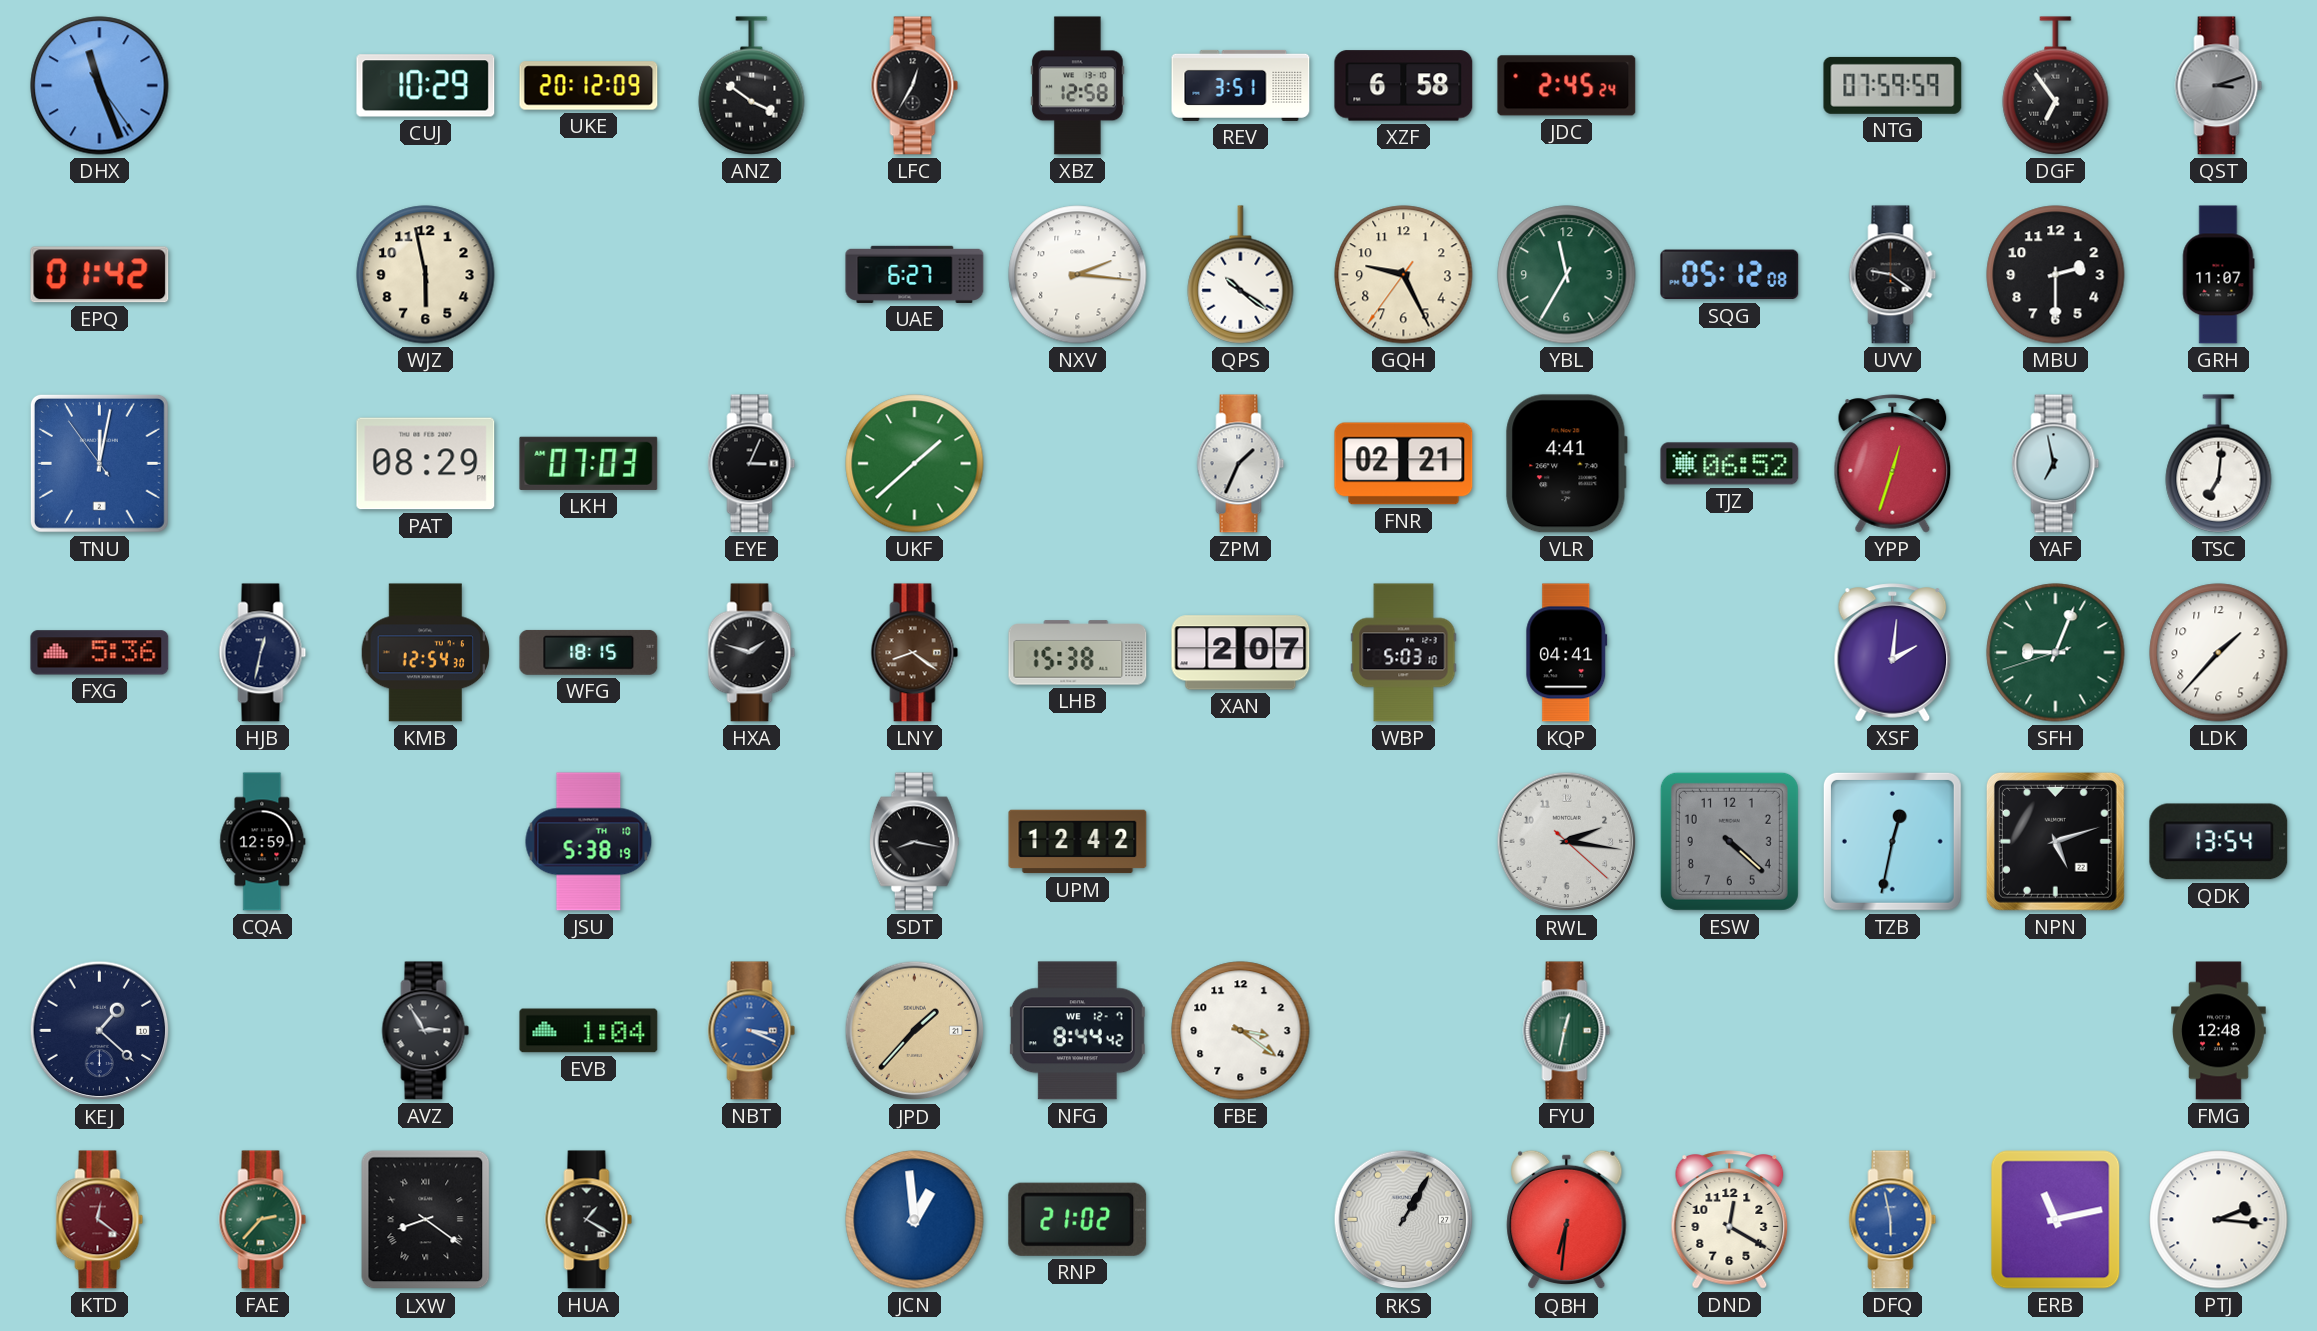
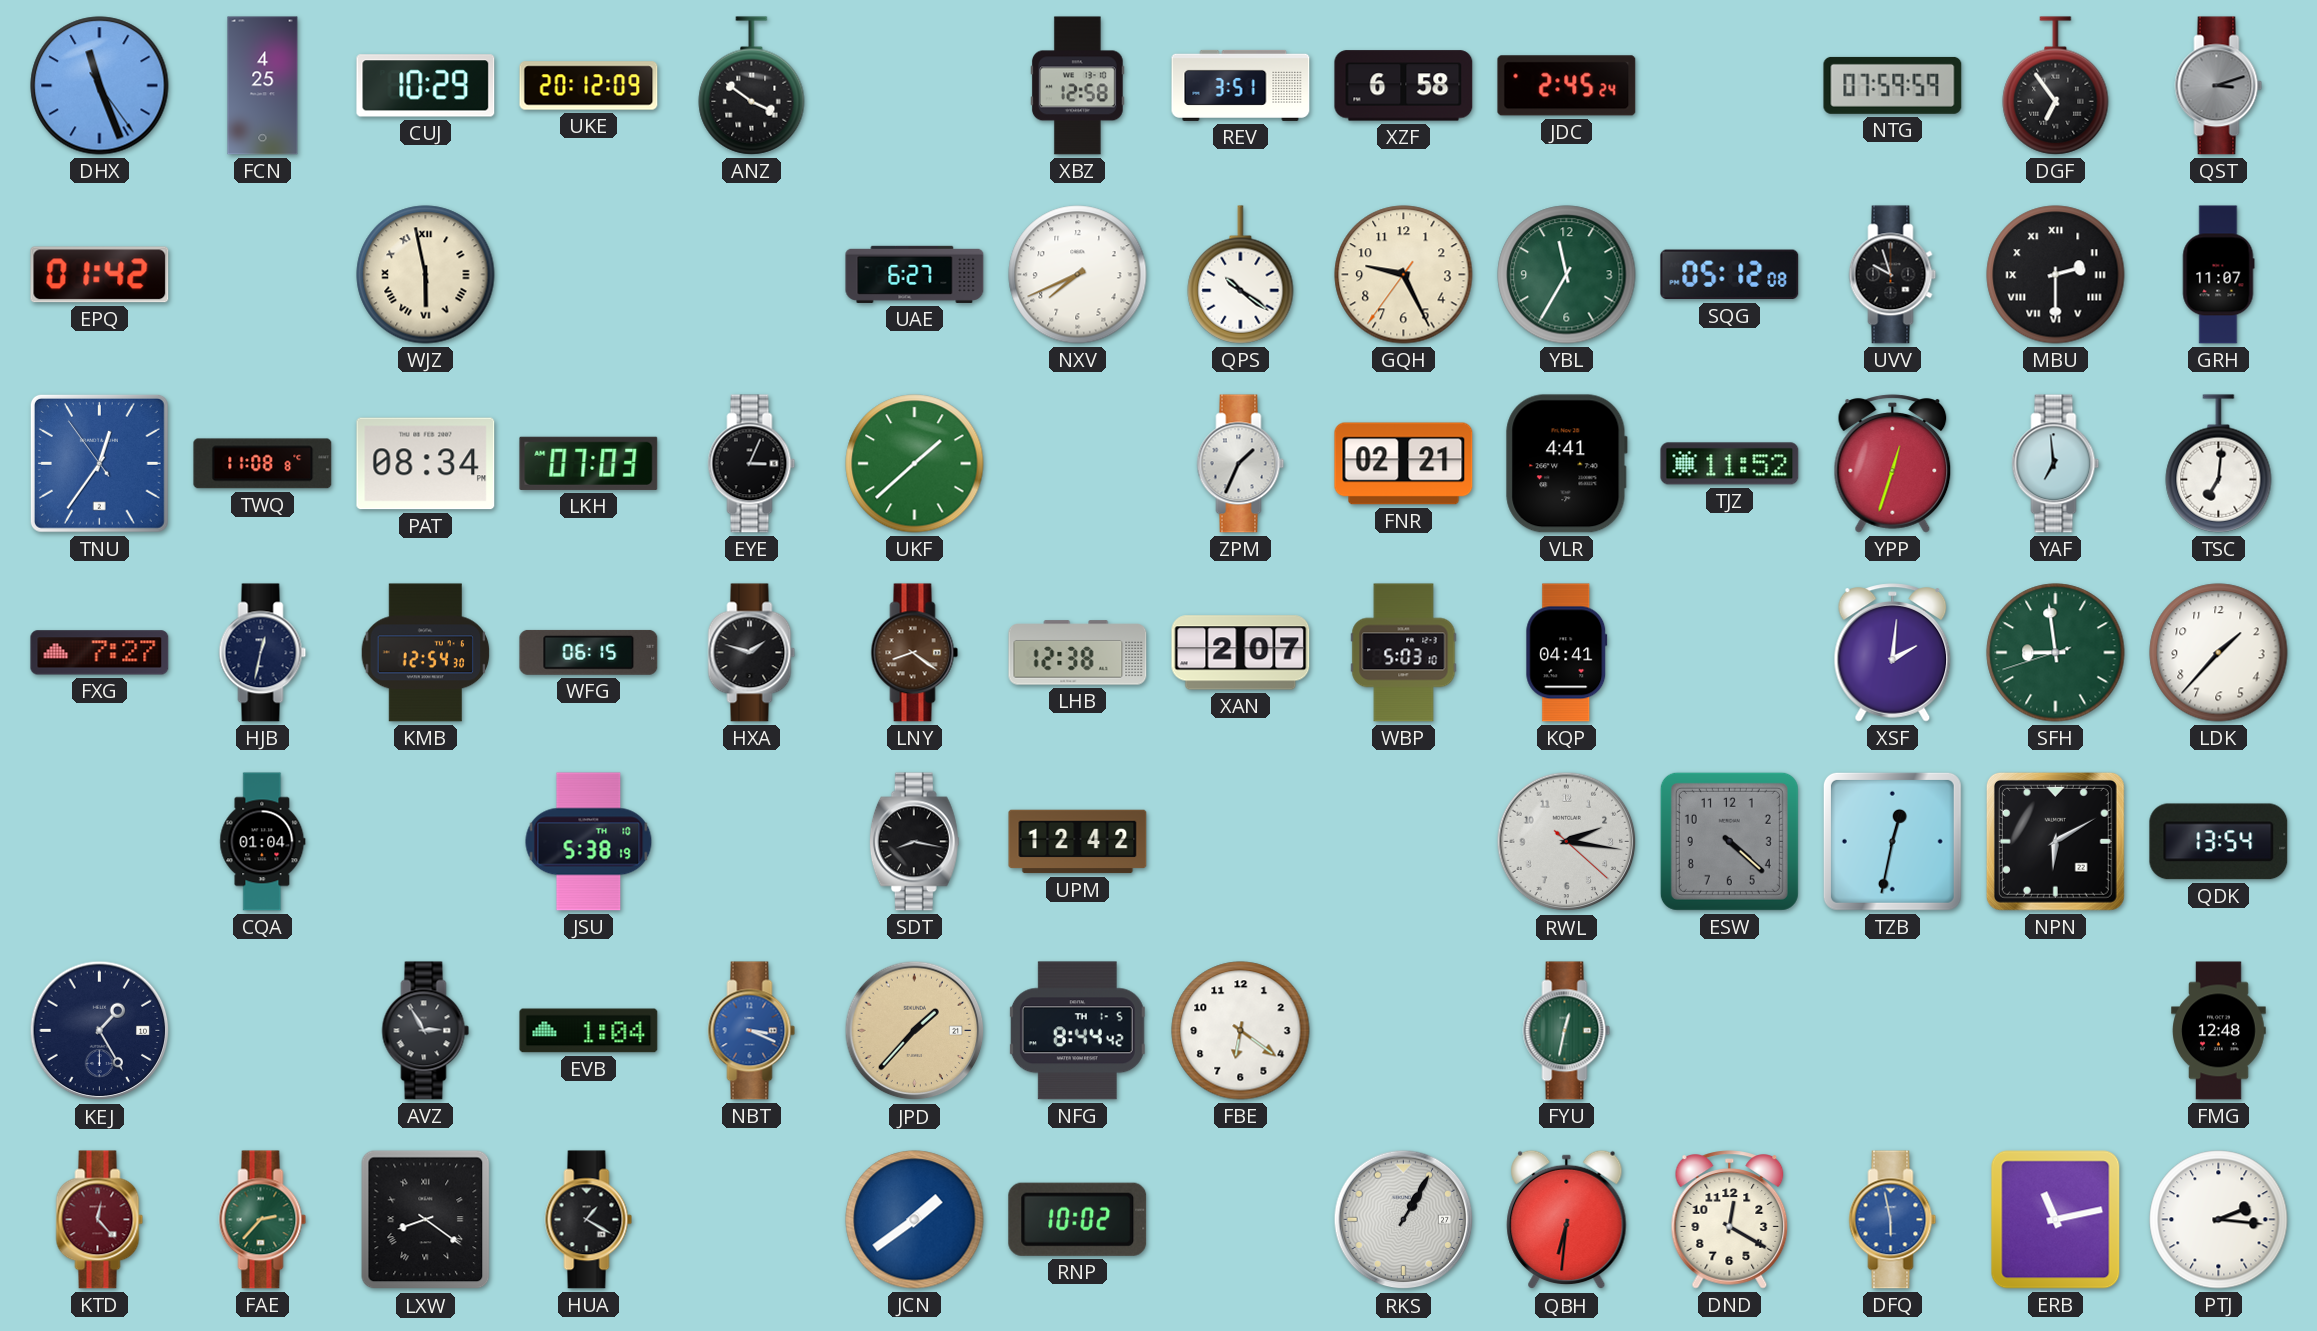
FCN: none -> 4:25
LFC: 12:35 -> none
WJZ numerals: Arabic -> Roman
NXV: 2:16 -> 7:41
UVV: 9:21 -> 9:57
MBU numerals: Arabic -> Roman
TNU: 12:01 -> 12:35
TWQ: none -> 11:08
PAT: 08:29 -> 08:34
TJZ: 06:52 -> 11:52
YAF: 6:58 -> 6:59
FXG: 5:36 -> 7:27
WFG: 18:15 -> 06:15
LHB: 15:38 -> 12:38
SFH: 9:03 -> 8:58
CQA: 12:59 -> 01:04
NPN: 5:12 -> 6:10
KEJ: 1:22 -> 1:25
NFG date: WE 12-7 -> TH 1-5
FBE: 3:21 -> 6:21
KTD: 12:21 -> 12:23
JCN: 12:59 -> 1:39
RNP: 21:02 -> 10:02
